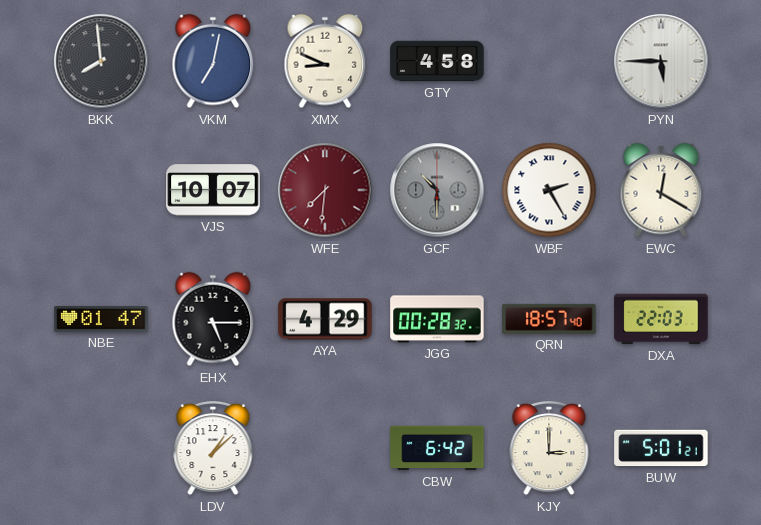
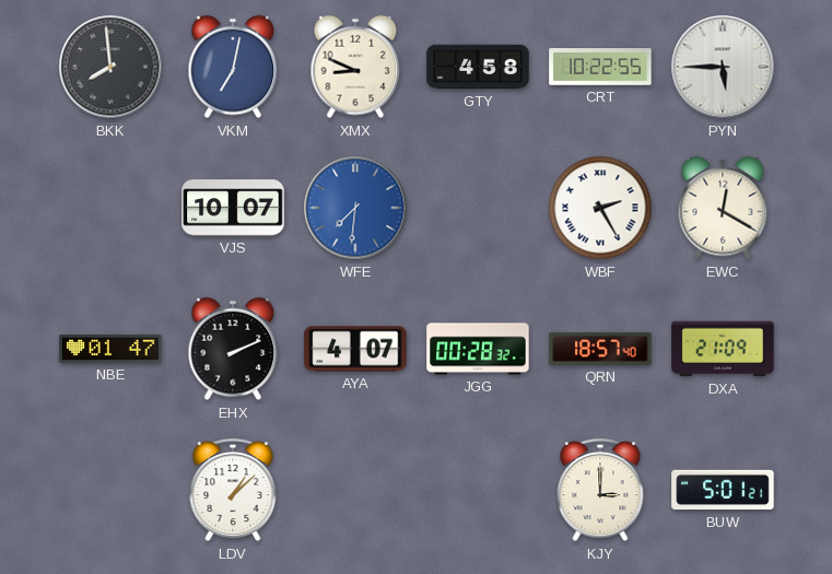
CRT: none -> 10:22
WFE dial: burgundy -> blue
GCF: 10:30 -> none
EHX: 5:15 -> 2:11
AYA: 4:29 -> 4:07
DXA: 22:03 -> 21:09
CBW: 6:42 -> none
